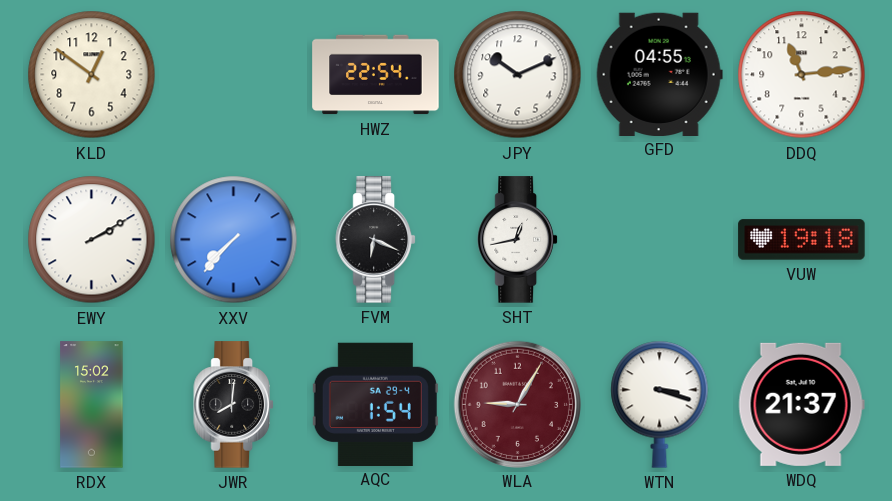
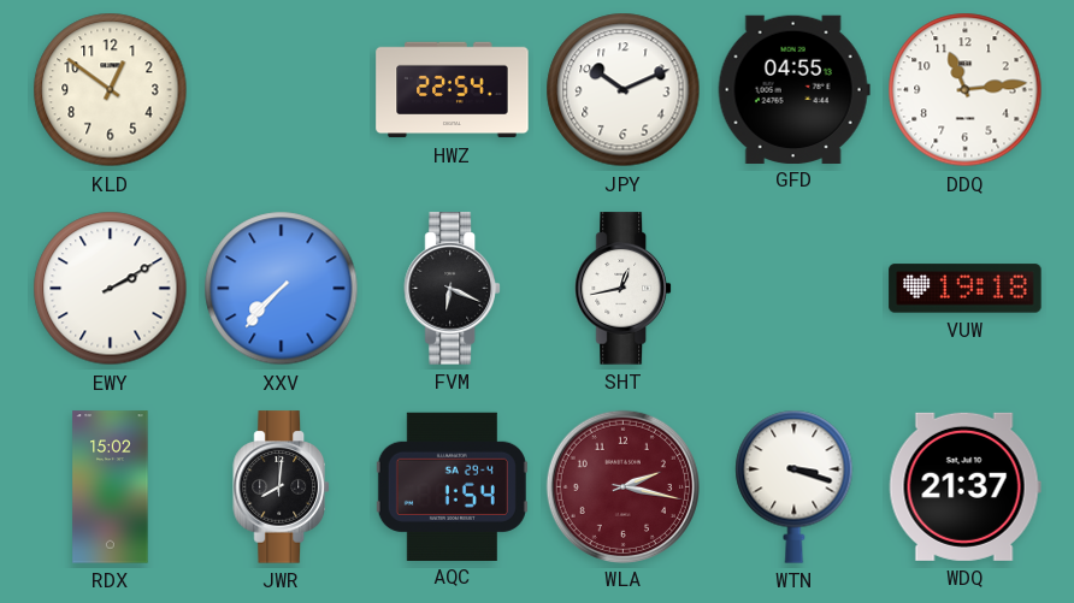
WLA: 9:05 -> 2:17
